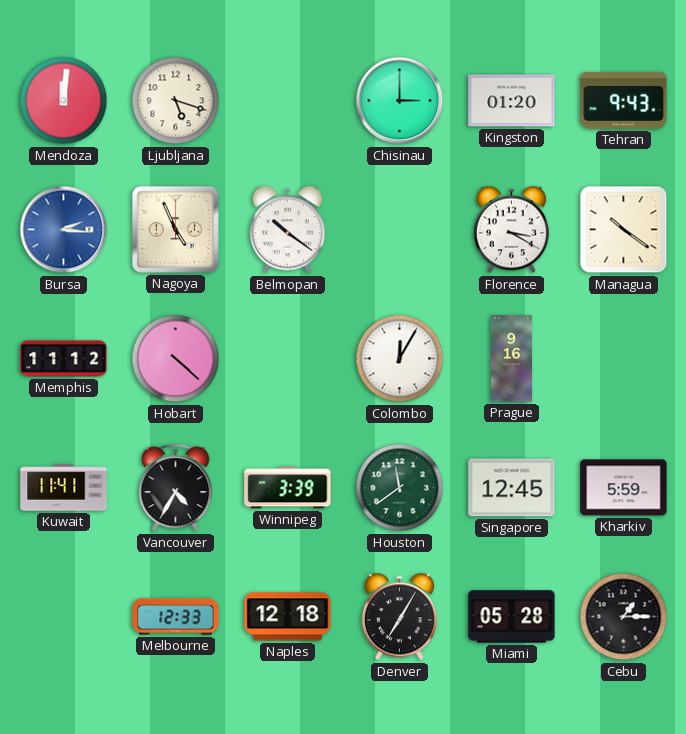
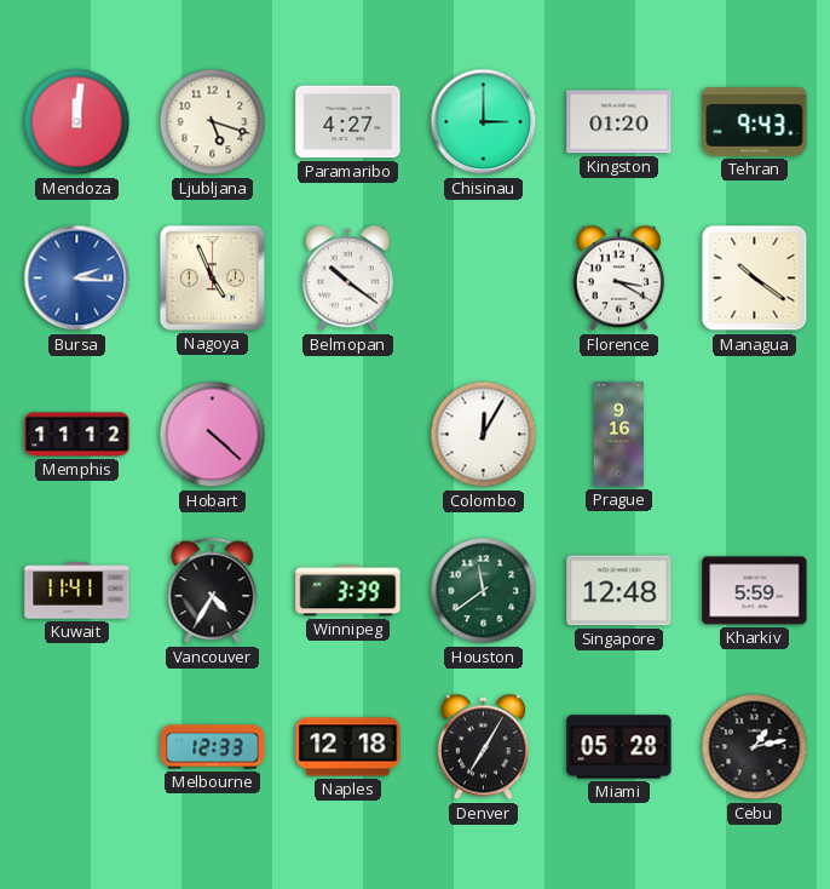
Paramaribo: none -> 4:27
Singapore: 12:45 -> 12:48
Cebu: 1:15 -> 1:13
